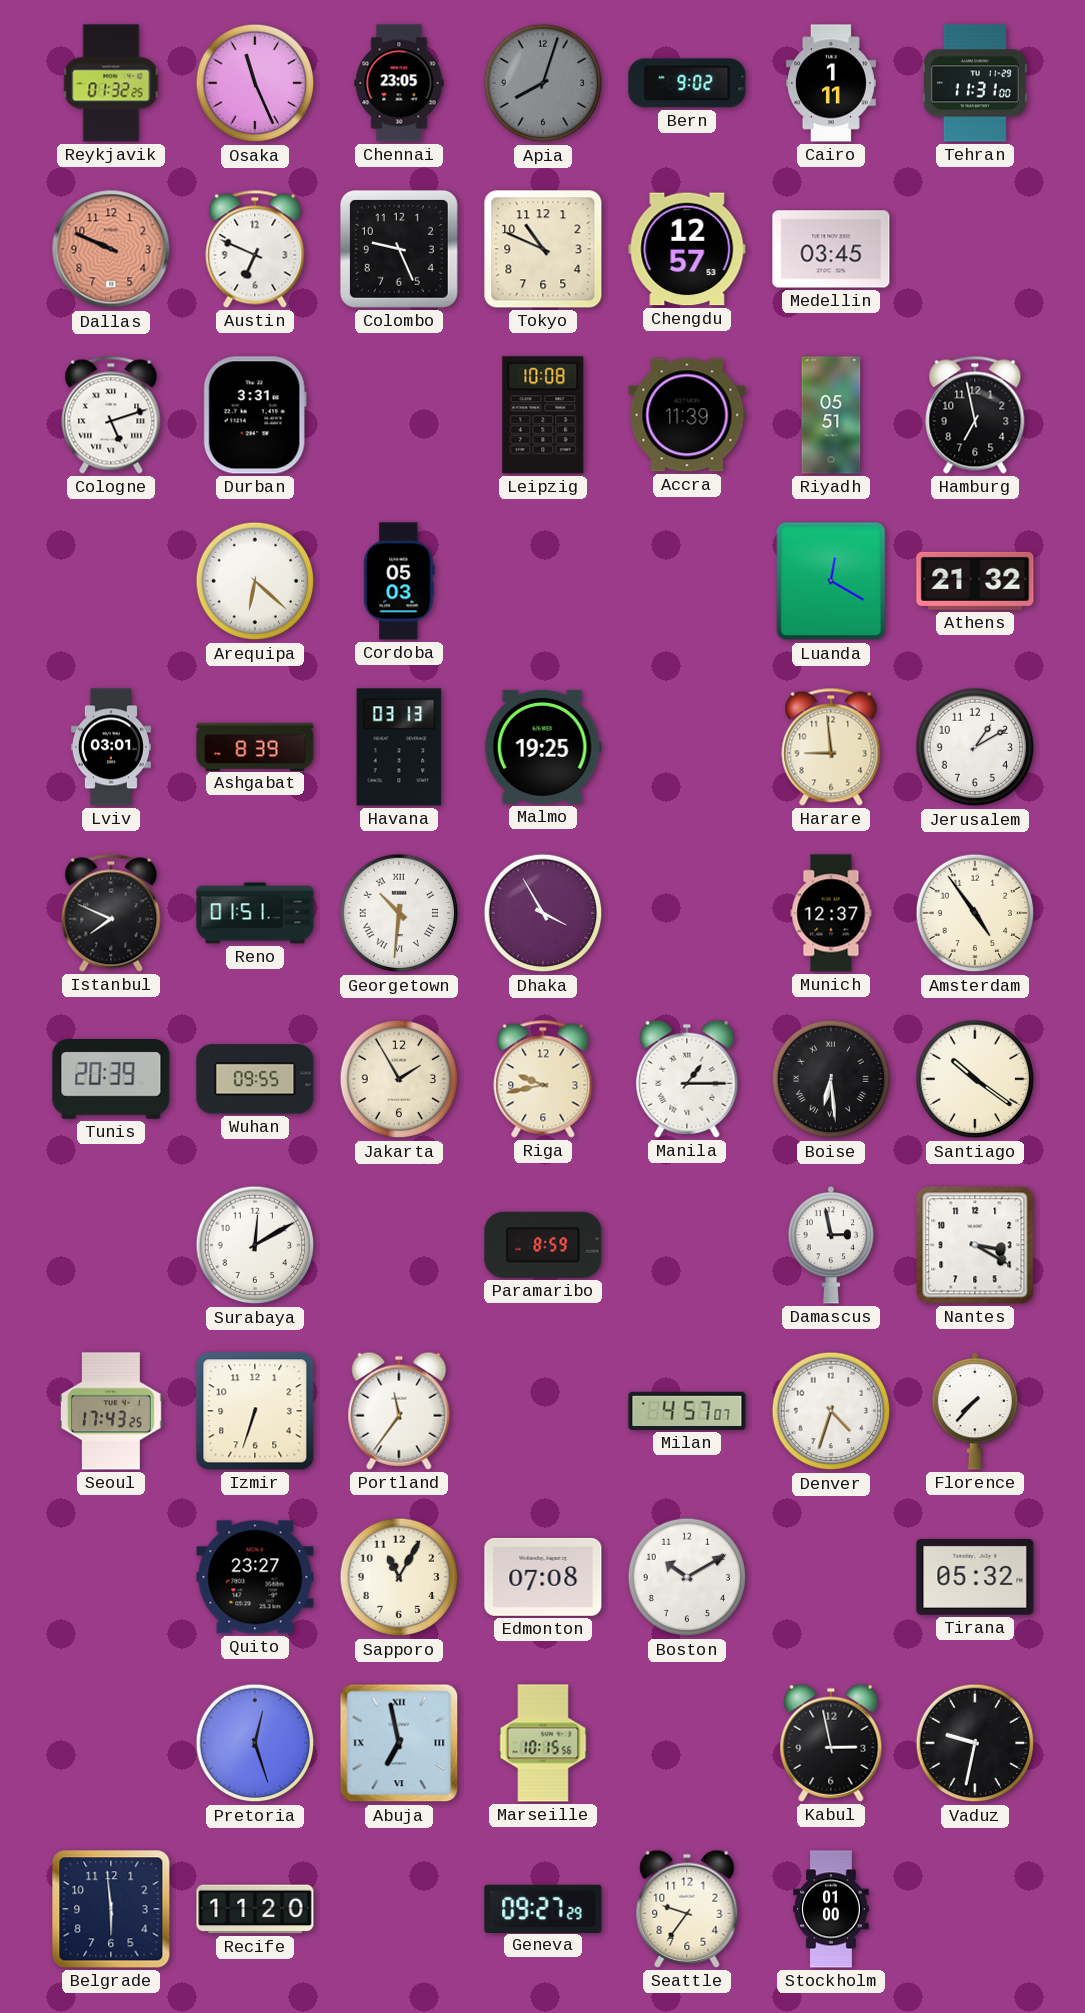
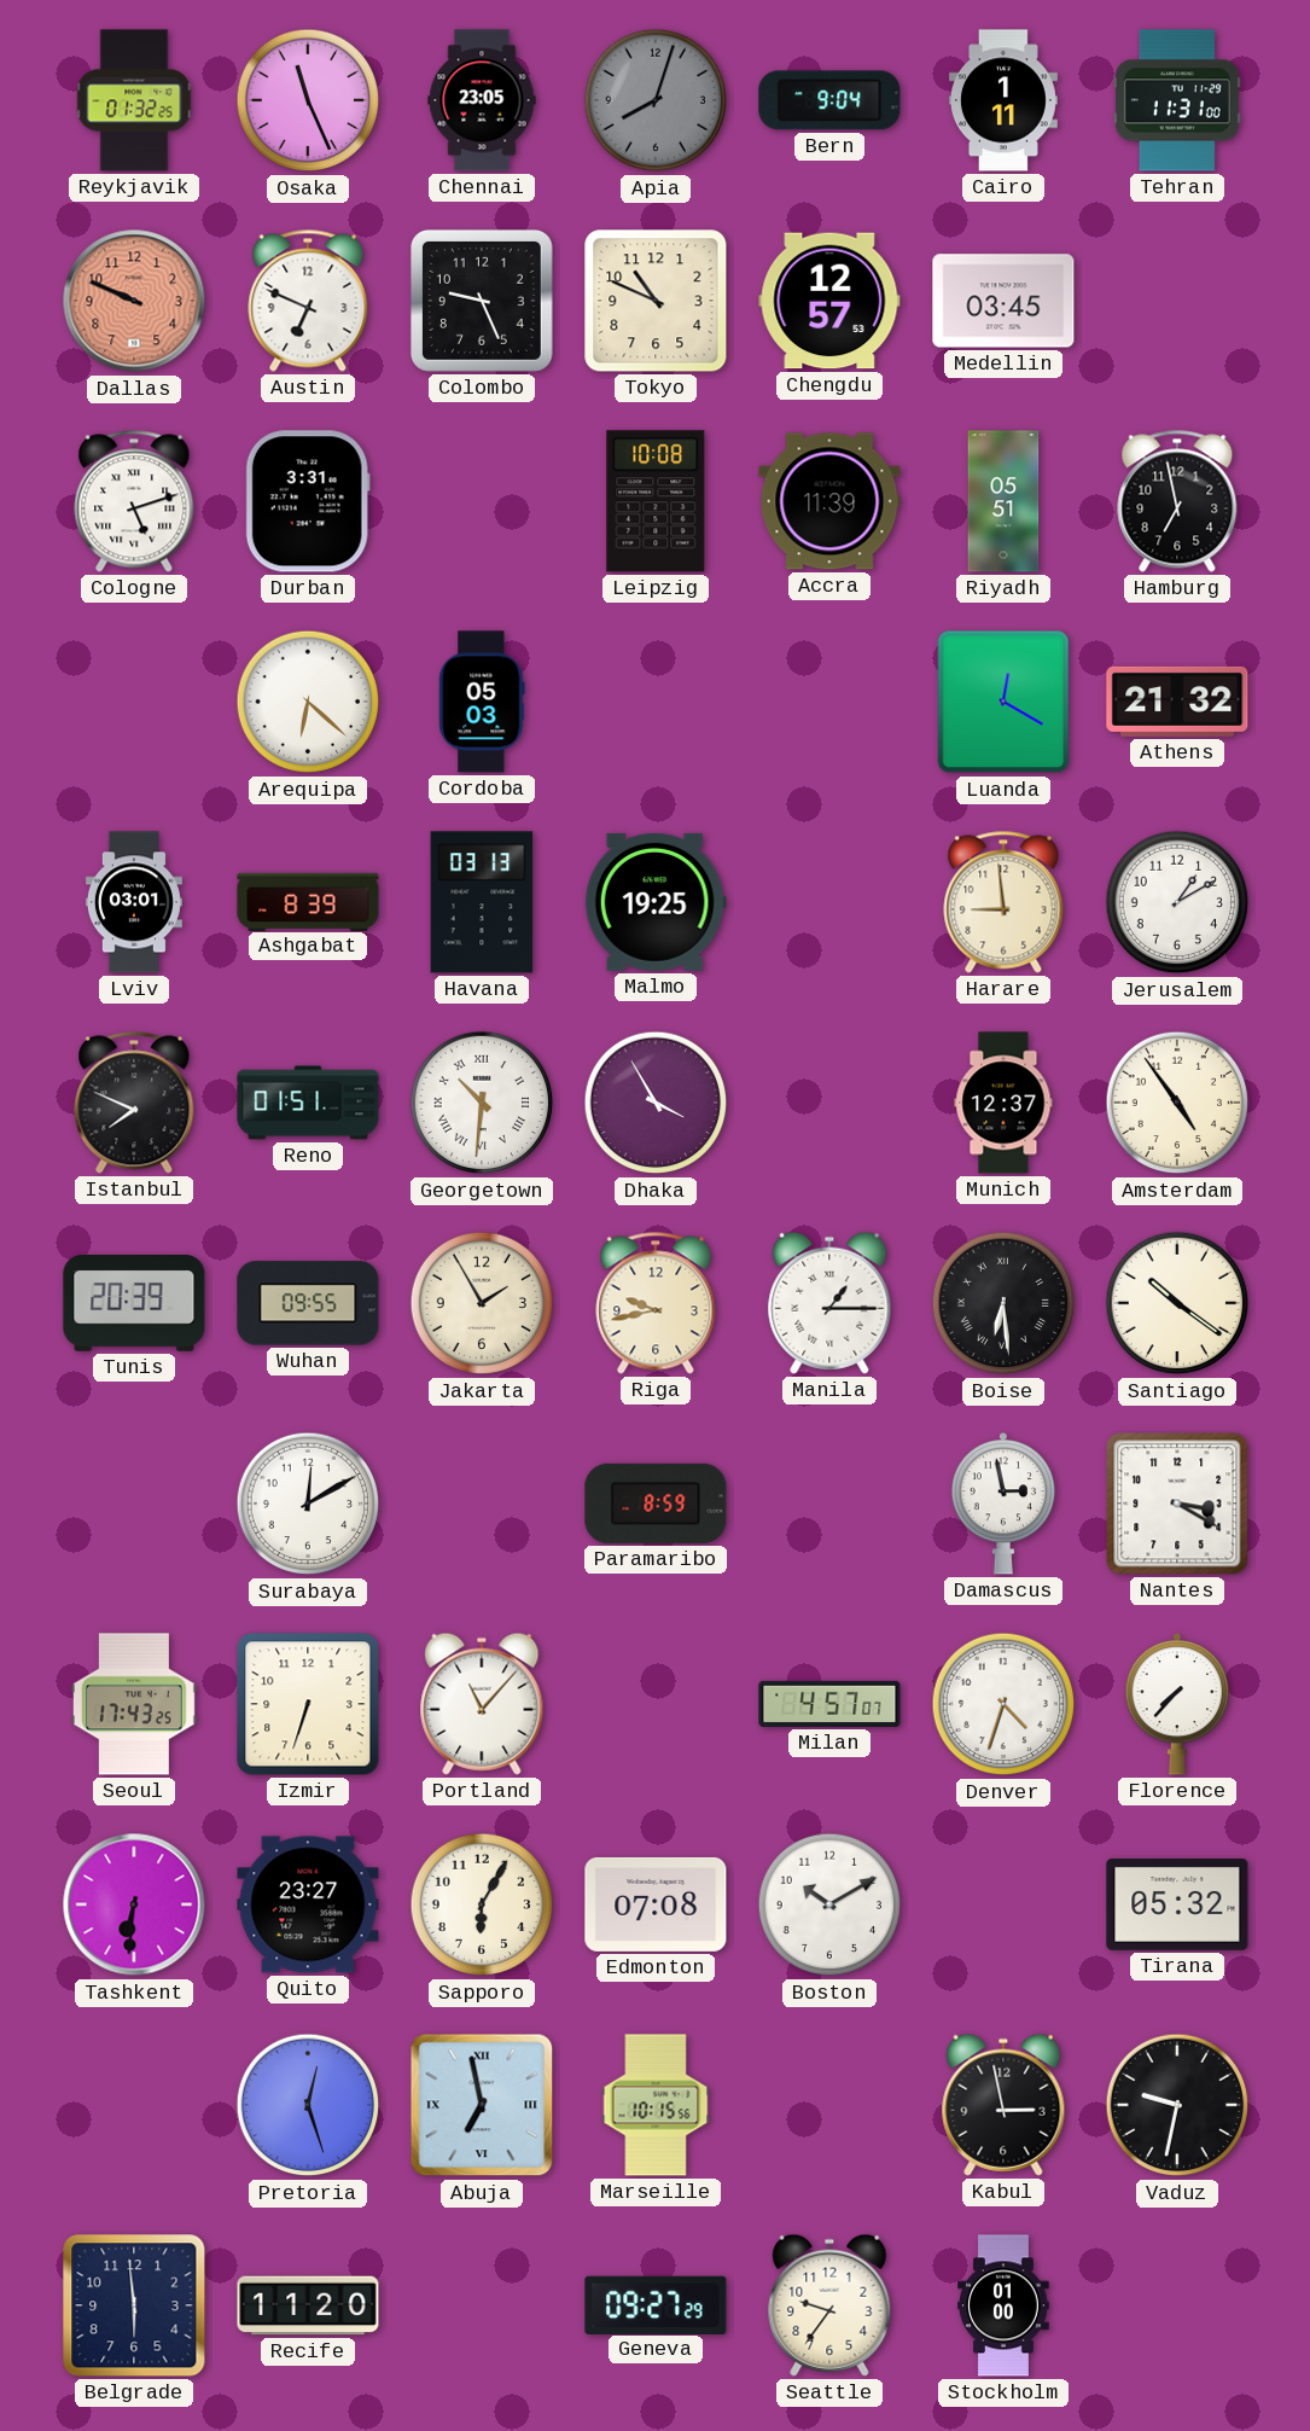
Bern: 9:02 -> 9:04
Portland: 11:36 -> 11:07
Tashkent: none -> 6:31
Sapporo: 11:05 -> 6:05
